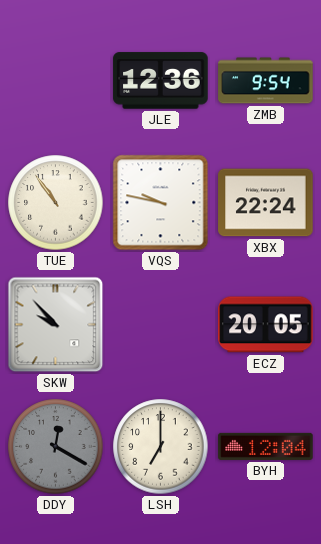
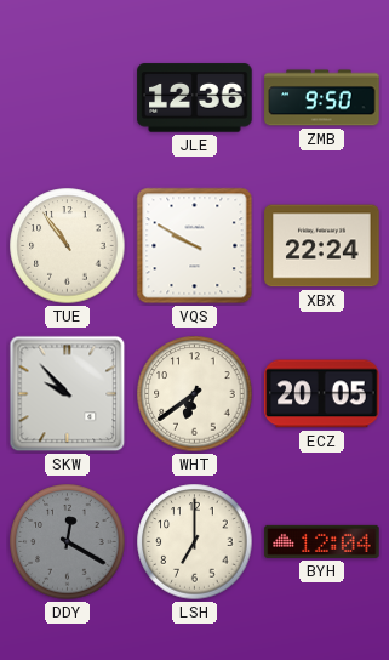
ZMB: 9:54 -> 9:50
VQS: 9:47 -> 9:50
WHT: none -> 6:39
